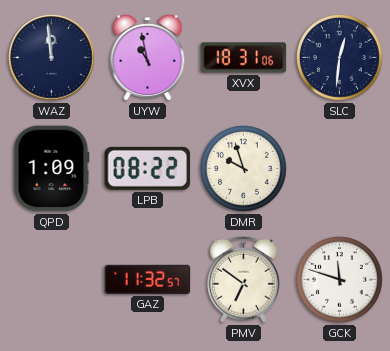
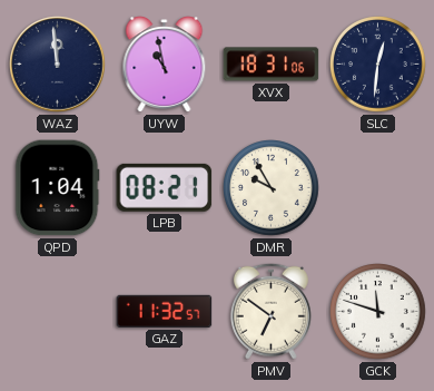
QPD: 1:09 -> 1:04
LPB: 08:22 -> 08:21
DMR: 9:57 -> 9:55
